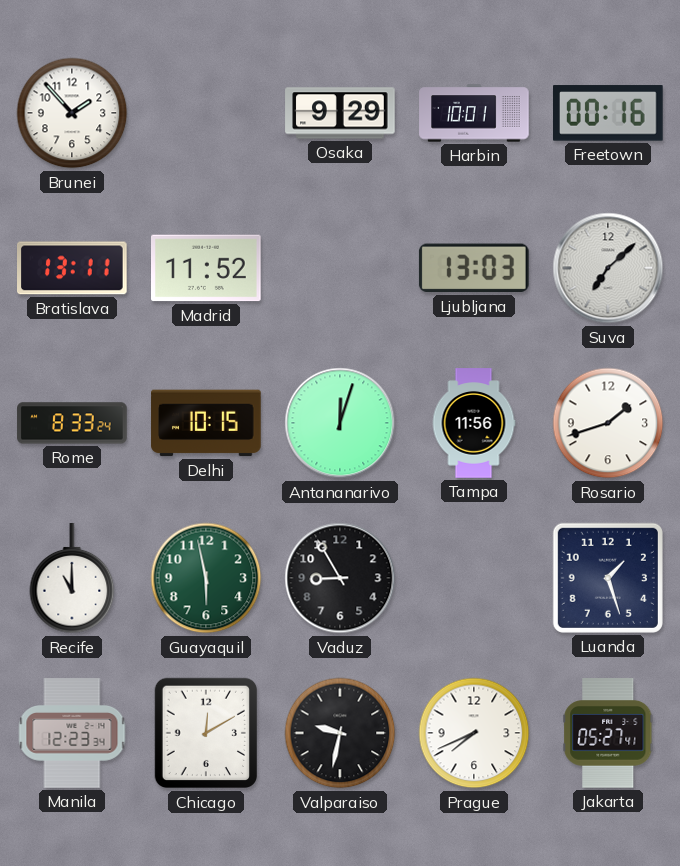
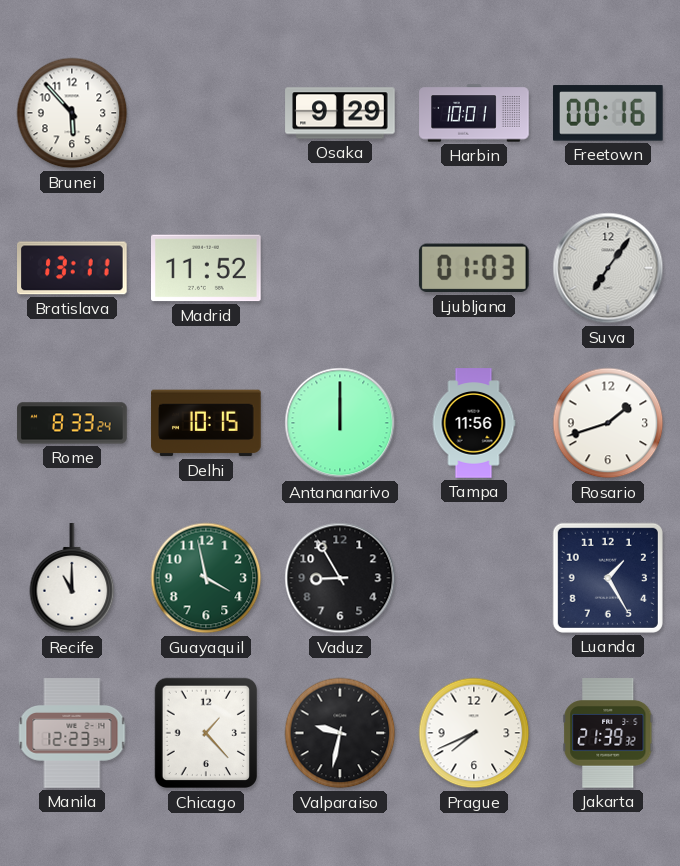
Brunei: 1:53 -> 5:53
Ljubljana: 13:03 -> 01:03
Suva: 7:08 -> 7:06
Antananarivo: 12:03 -> 12:00
Guayaquil: 5:58 -> 3:58
Luanda: 1:27 -> 1:25
Chicago: 12:10 -> 1:23
Jakarta: 05:27 -> 21:39
